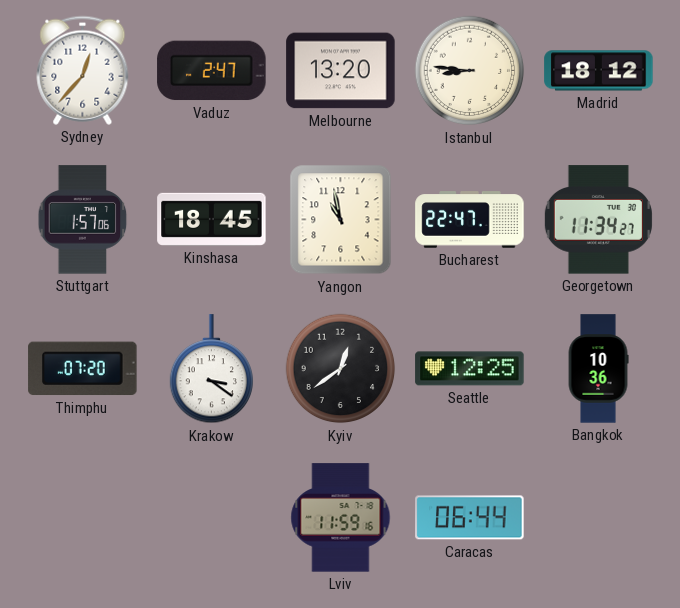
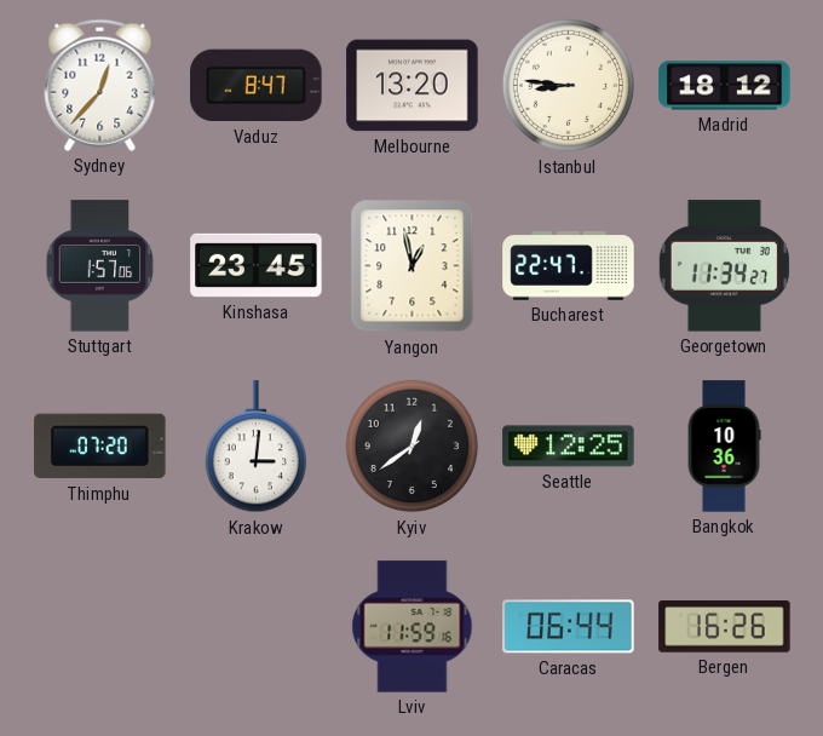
Vaduz: 2:47 -> 8:47
Kinshasa: 18:45 -> 23:45
Yangon: 10:58 -> 12:58
Krakow: 3:21 -> 3:01
Bergen: none -> 16:26
